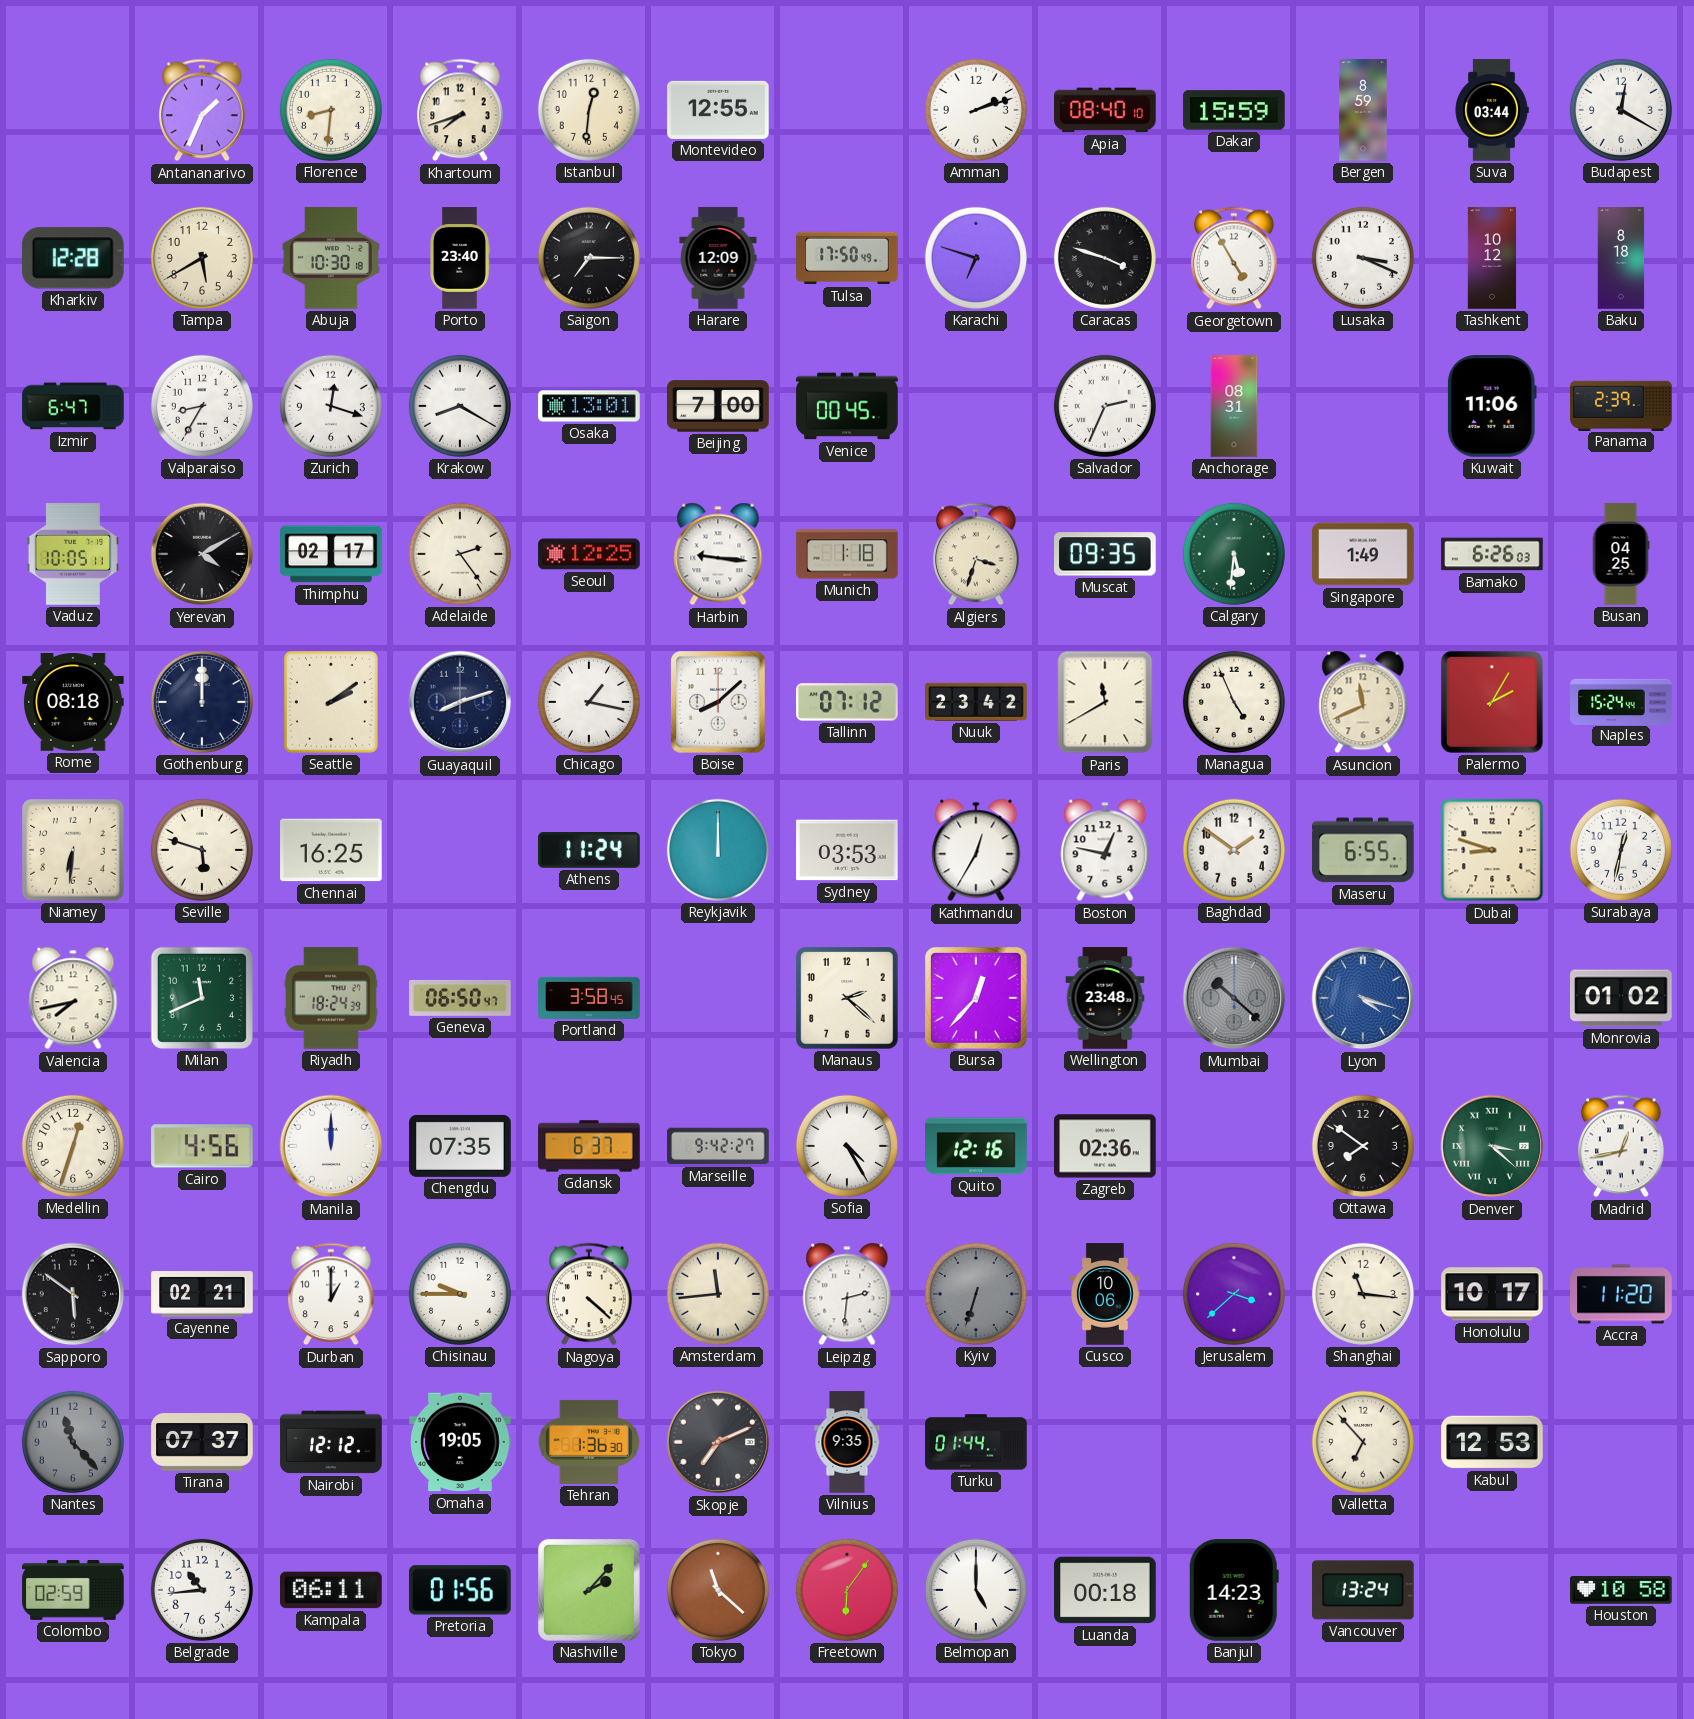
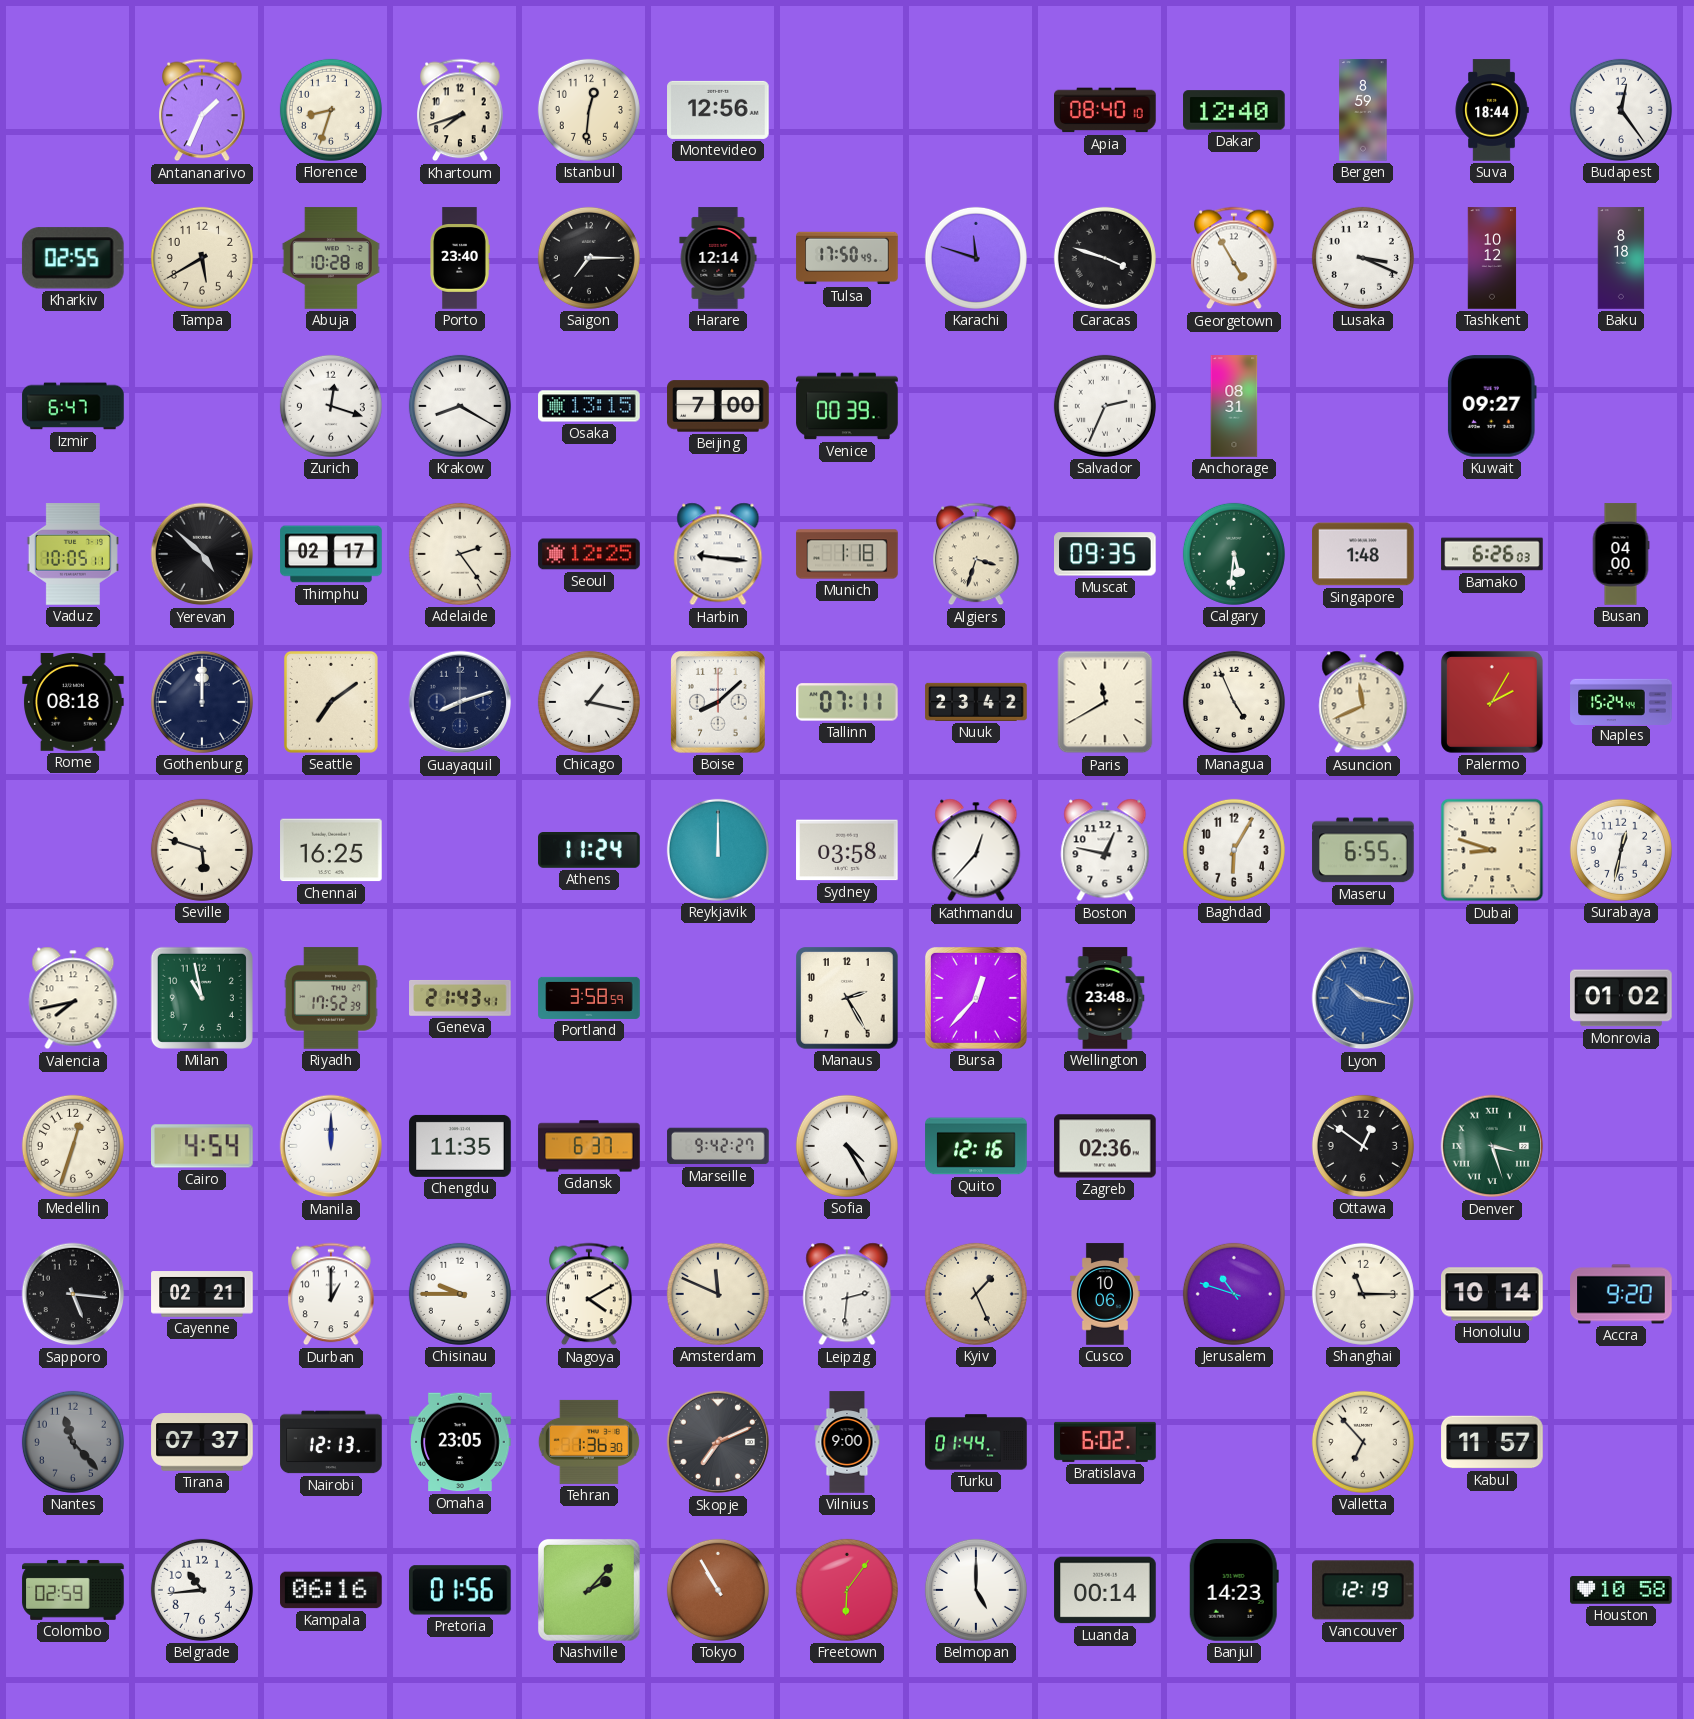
Florence: 8:31 -> 8:33
Montevideo: 12:55 -> 12:56
Amman: 2:12 -> none
Dakar: 15:59 -> 12:40
Suva: 03:44 -> 18:44
Budapest: 12:20 -> 12:24
Kharkiv: 12:28 -> 02:55
Abuja: 10:30 -> 10:28
Harare: 12:09 -> 12:14
Karachi: 6:48 -> 11:48
Valparaiso: 8:35 -> none
Osaka: 13:01 -> 13:15
Venice: 00:45 -> 00:39
Kuwait: 11:06 -> 09:27
Panama: 2:39 -> none
Yerevan: 4:10 -> 4:52
Singapore: 1:49 -> 1:48
Busan: 04:25 -> 04:00
Seattle: 2:09 -> 7:09
Tallinn: 07:12 -> 07:11
Niamey: 6:31 -> none
Sydney: 03:53 -> 03:58
Kathmandu: 12:35 -> 12:37
Baghdad: 1:51 -> 6:05
Milan: 11:41 -> 10:58
Riyadh: 18:24 -> 17:52
Geneva: 06:50 -> 21:43
Portland: 3:58:45 -> 3:58:59
Manaus: 2:22 -> 2:25
Mumbai: 10:22 -> none
Lyon: 4:18 -> 10:17
Cairo: 4:56 -> 4:54
Chengdu: 07:35 -> 11:35
Ottawa: 7:51 -> 12:51
Denver: 3:22 -> 3:27
Madrid: 12:43 -> none
Sapporo: 5:51 -> 5:16
Nagoya: 4:22 -> 4:10
Amsterdam: 11:44 -> 11:49
Kyiv: 6:33 -> 1:26
Kyiv dial: grey -> cream
Jerusalem: 3:38 -> 10:48
Shanghai: 11:16 -> 11:15
Honolulu: 10:17 -> 10:14
Accra: 11:20 -> 9:20
Nairobi: 12:12 -> 12:13
Omaha: 19:05 -> 23:05
Vilnius: 9:35 -> 9:00
Bratislava: none -> 6:02
Kabul: 12:53 -> 11:57
Kampala: 06:11 -> 06:16
Tokyo: 11:22 -> 10:55
Luanda: 00:18 -> 00:14
Vancouver: 13:24 -> 12:19
